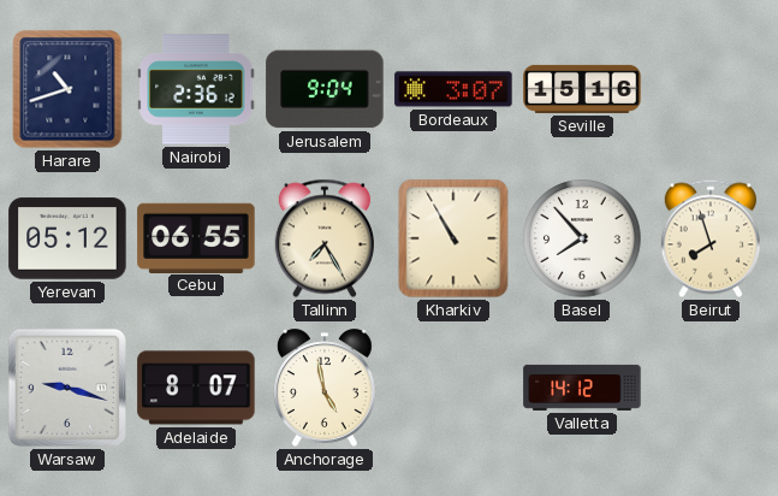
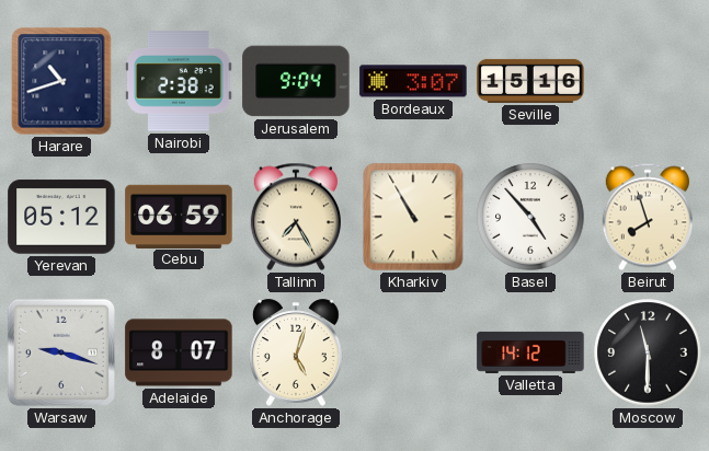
Nairobi: 2:36 -> 2:38
Cebu: 06:55 -> 06:59
Basel: 7:53 -> 4:53
Anchorage: 4:58 -> 5:03
Moscow: none -> 11:30
